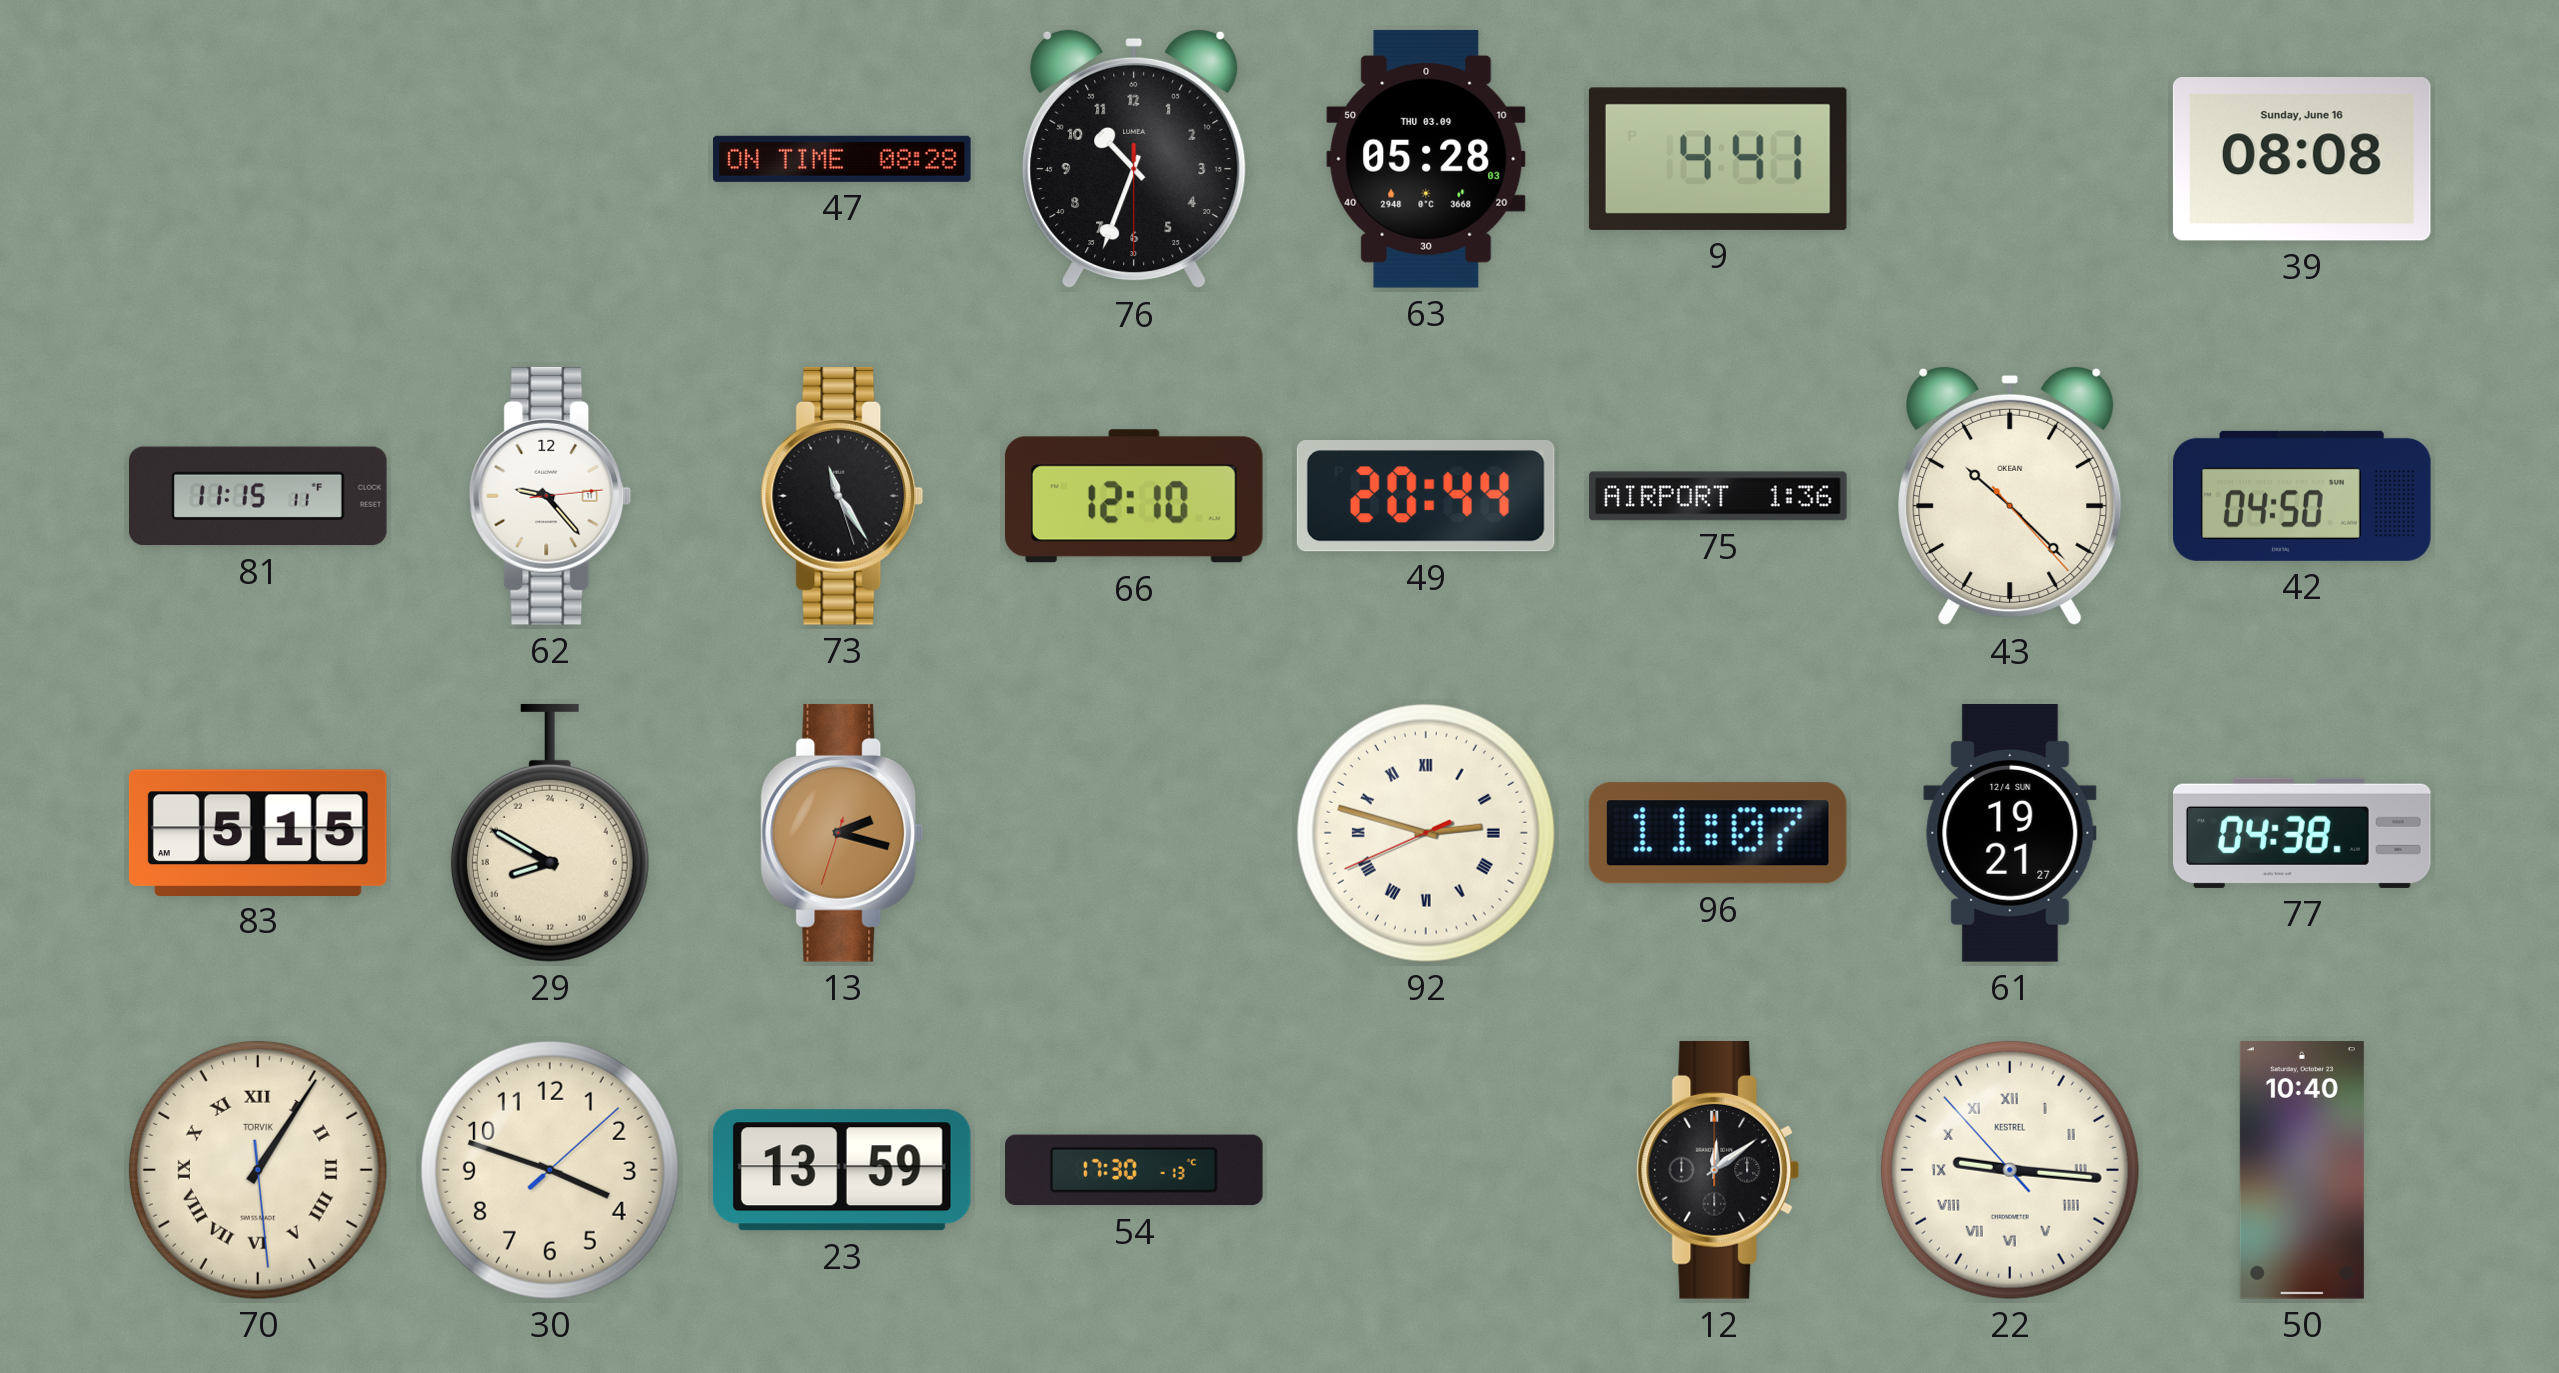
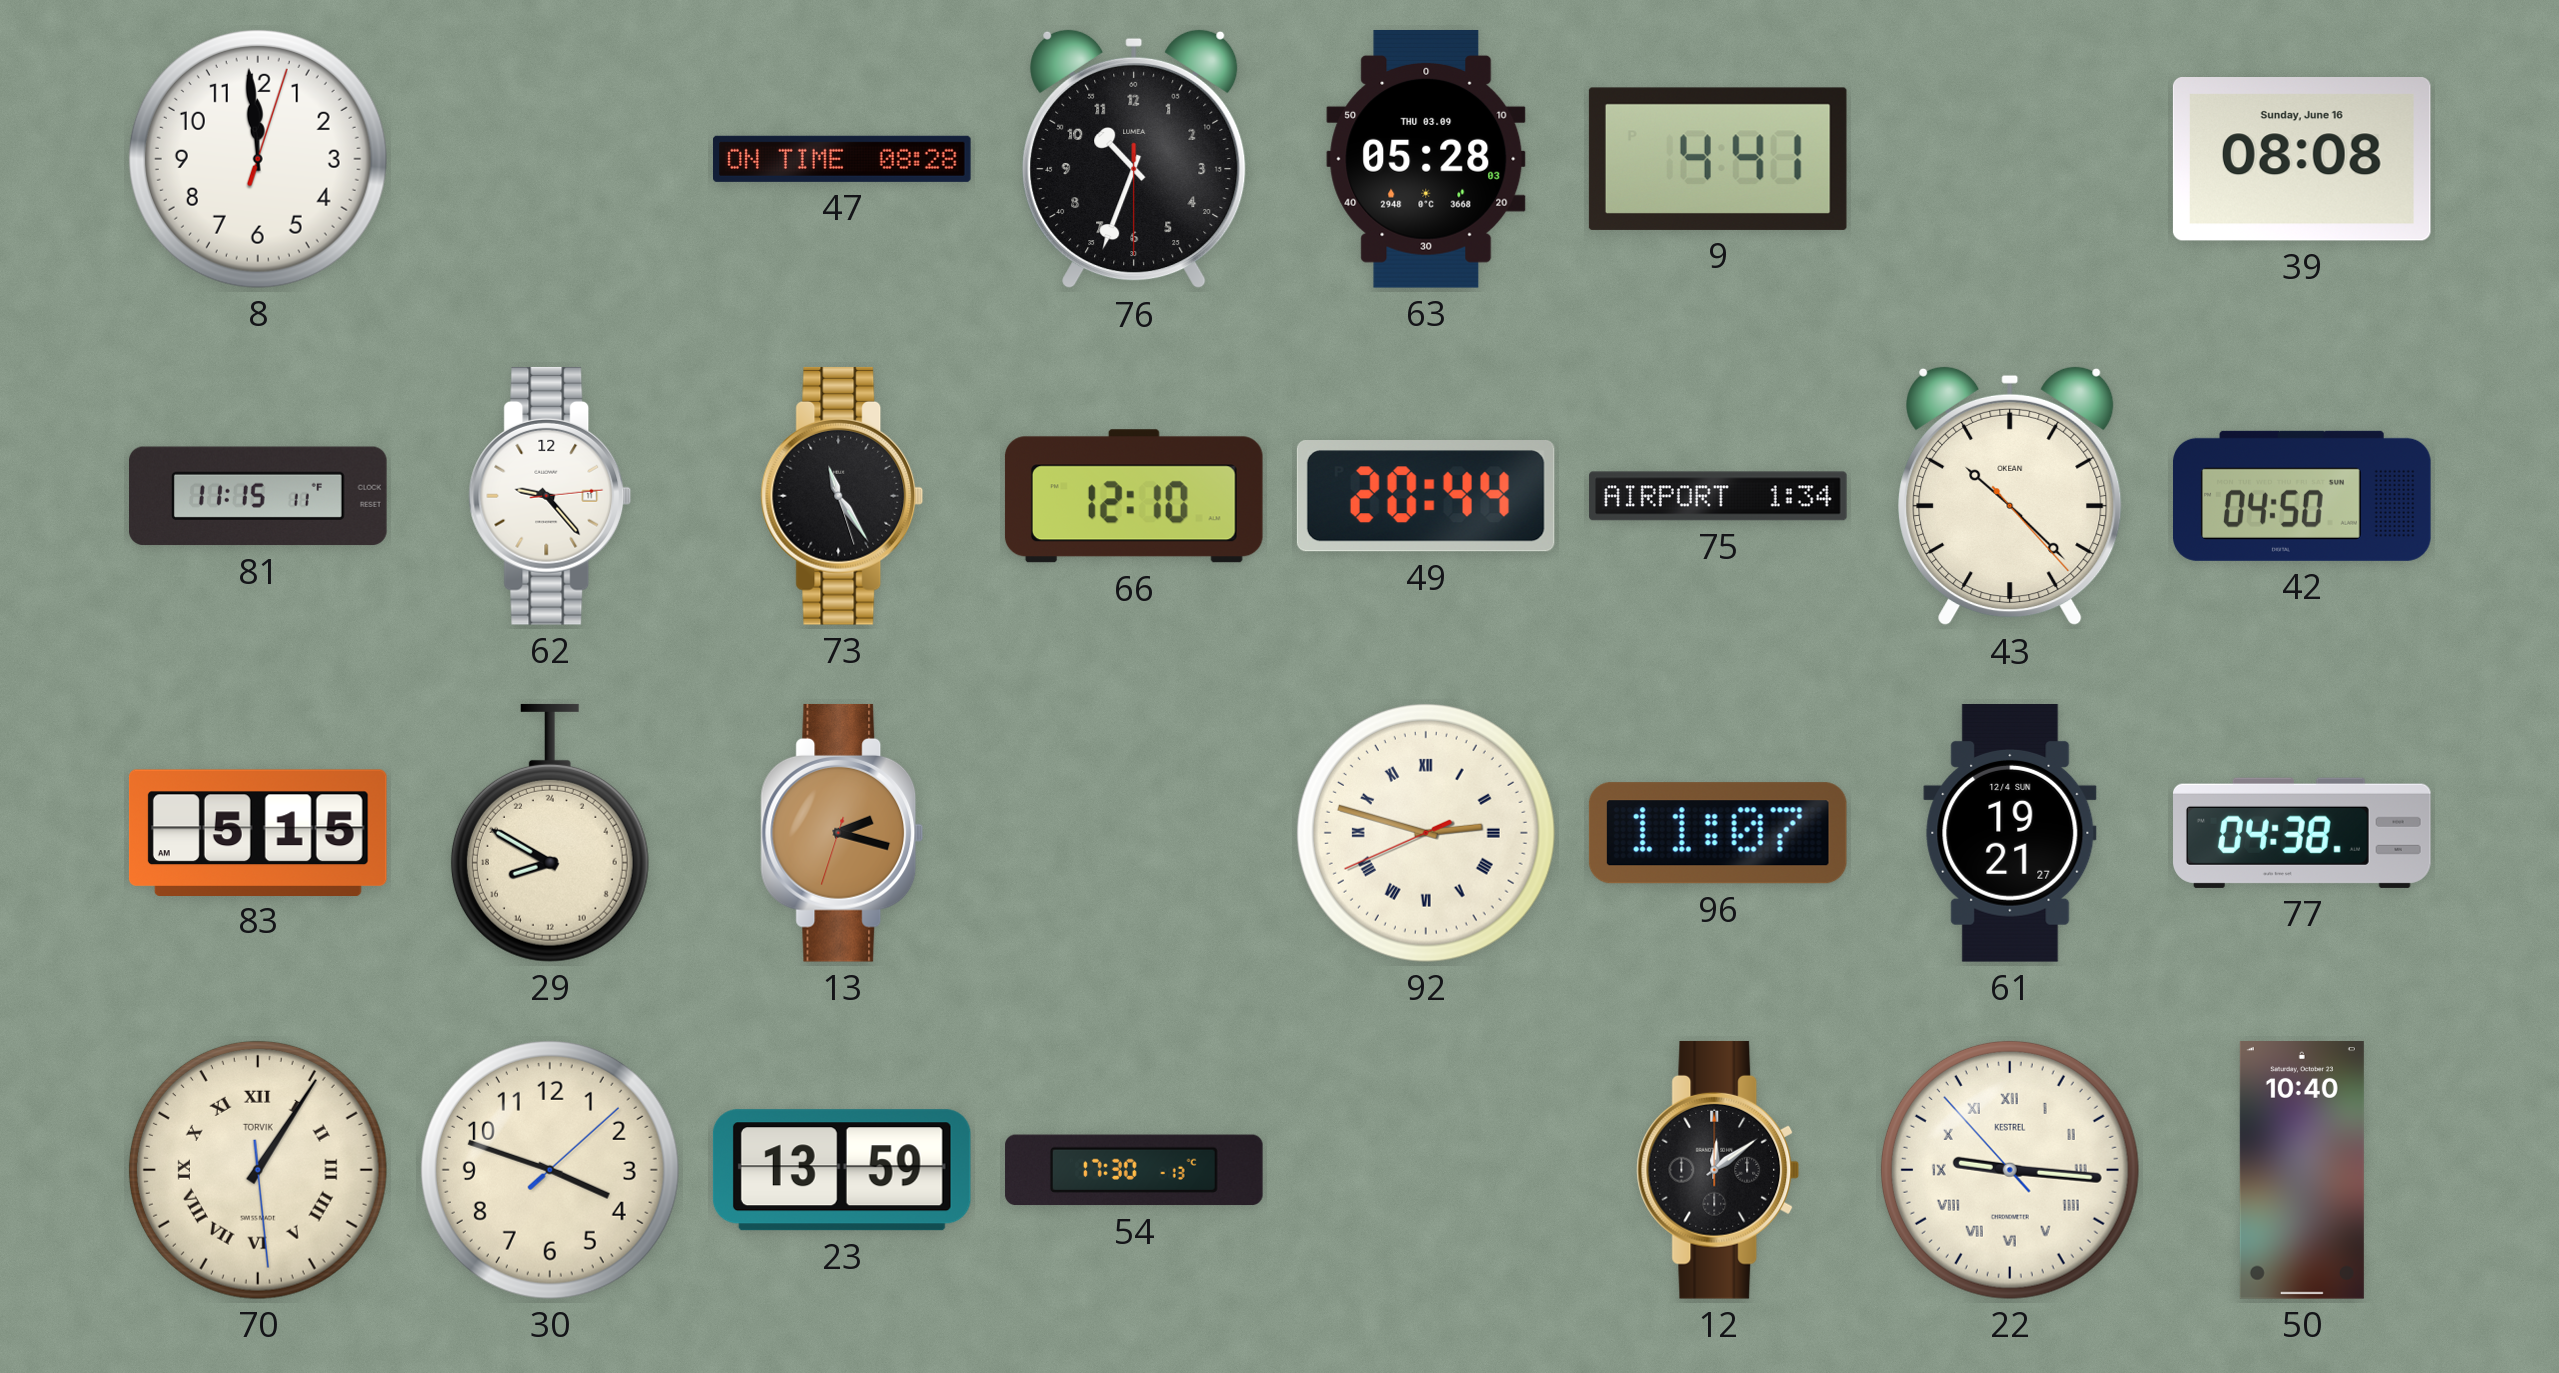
8: none -> 11:59
75: 1:36 -> 1:34
